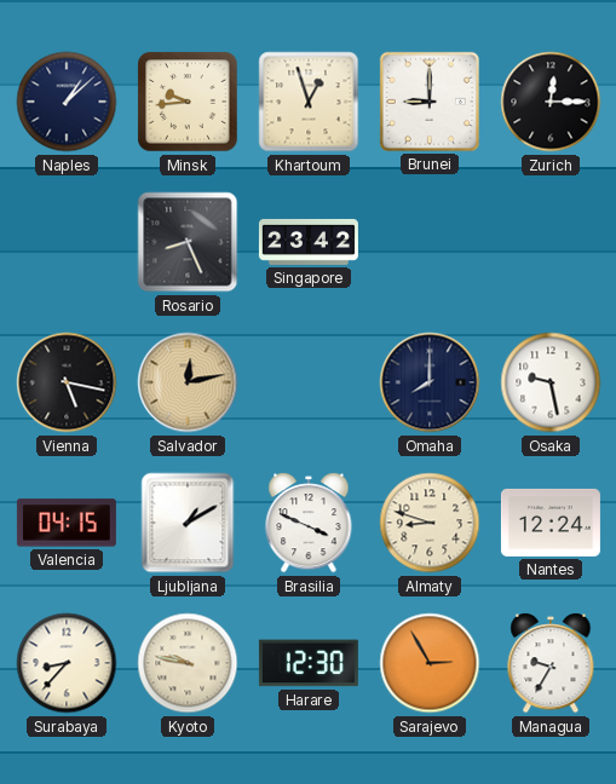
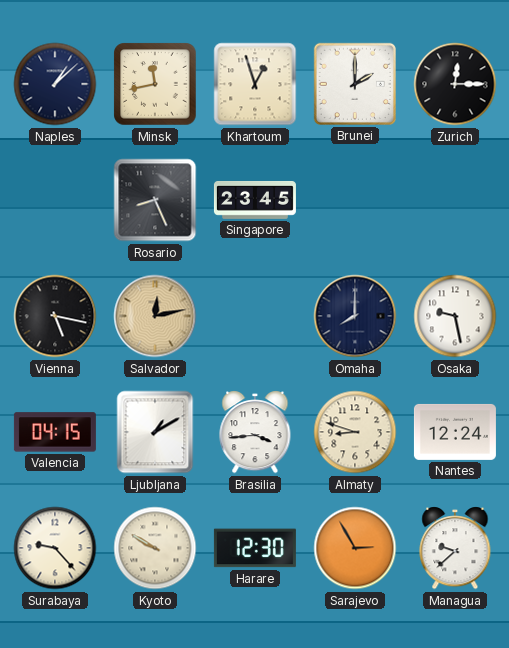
Minsk: 9:44 -> 11:43
Brunei: 9:00 -> 2:00
Singapore: 23:42 -> 23:45
Brasilia: 3:49 -> 3:44
Surabaya: 8:37 -> 9:23
Kyoto: 9:47 -> 9:50
Managua: 9:35 -> 9:38
